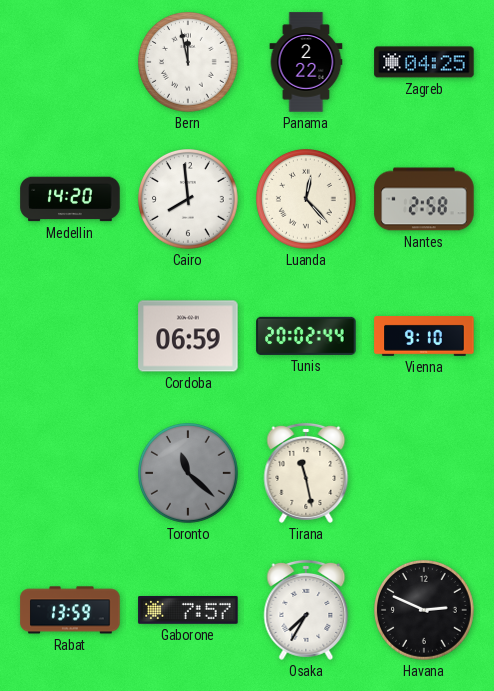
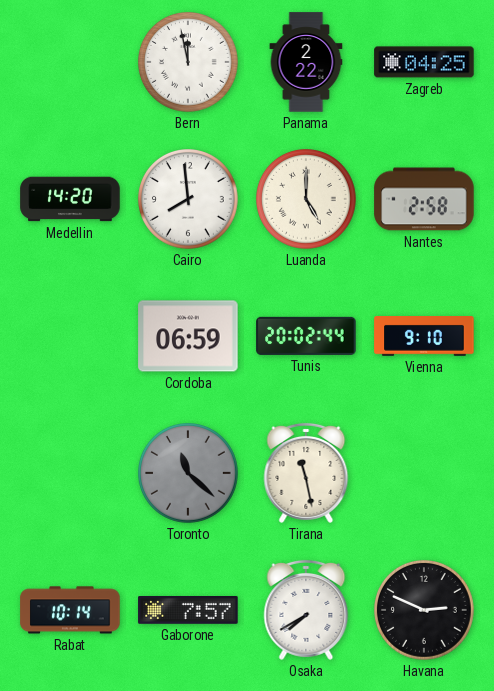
Luanda: 12:23 -> 5:00
Rabat: 13:59 -> 10:14
Osaka: 7:35 -> 7:40
